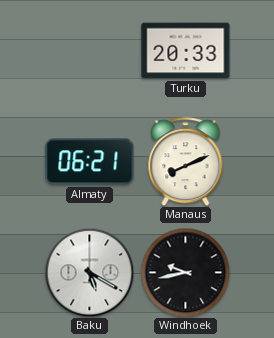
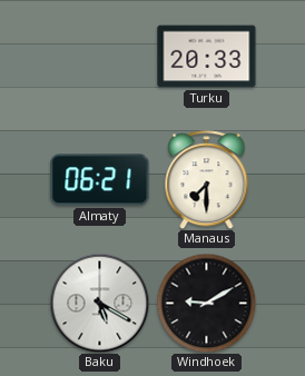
Manaus: 8:11 -> 7:30
Windhoek: 9:43 -> 9:10
